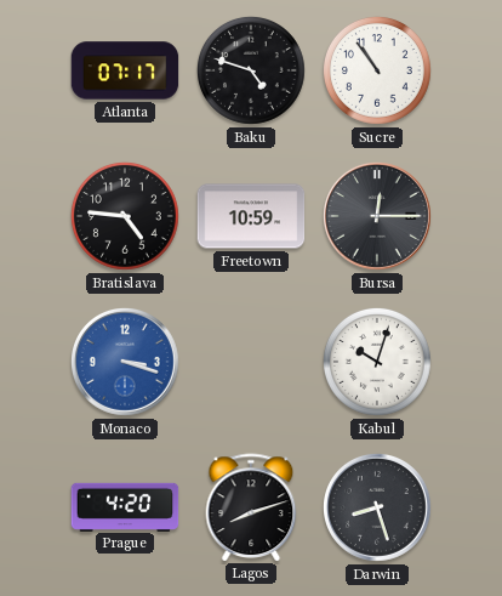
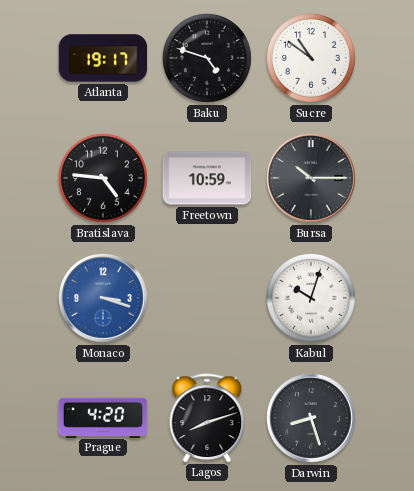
Atlanta: 07:17 -> 19:17
Sucre: 10:54 -> 10:51
Bursa: 12:15 -> 10:15
